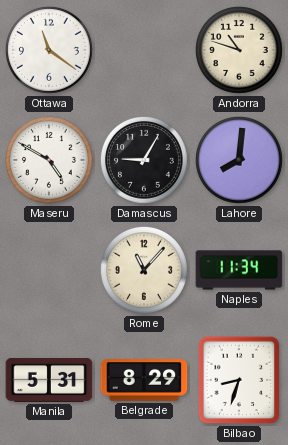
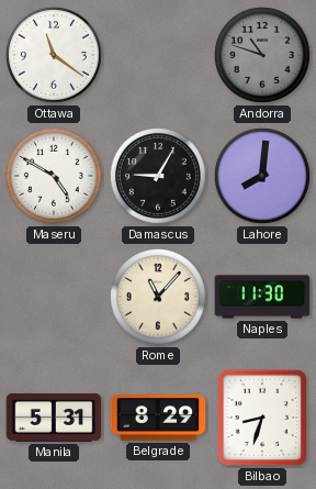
Andorra dial: cream -> grey
Naples: 11:34 -> 11:30
